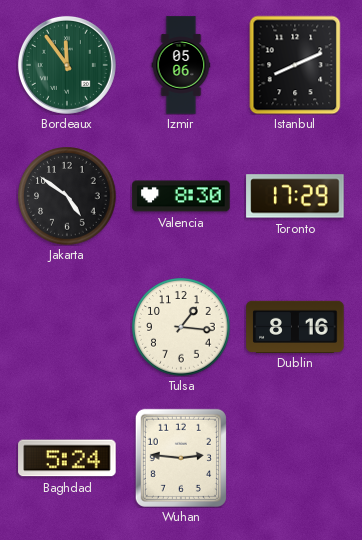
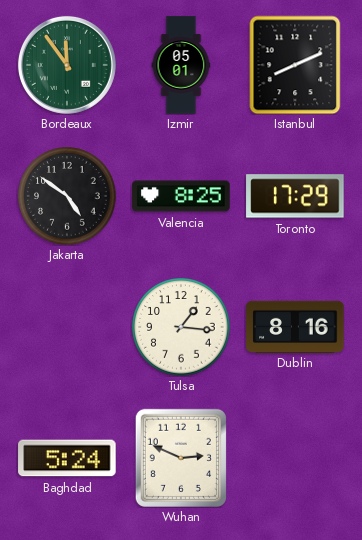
Izmir: 05:06 -> 05:01
Valencia: 8:30 -> 8:25
Wuhan: 2:46 -> 2:49
